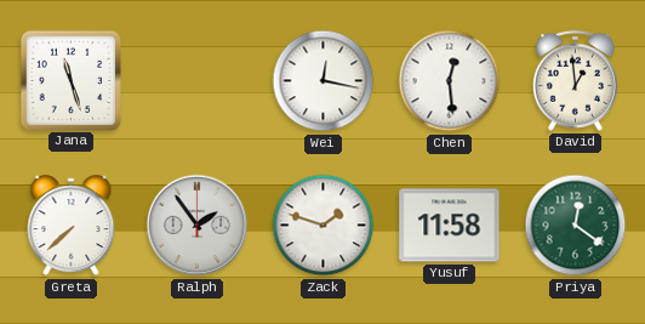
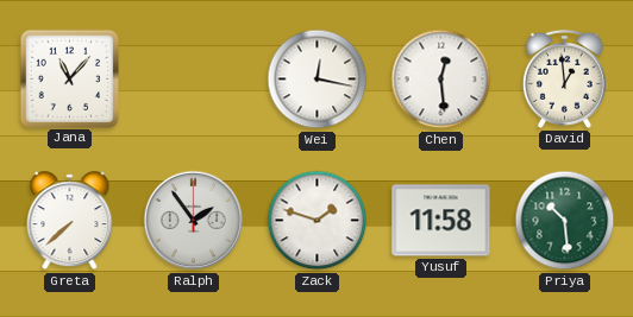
Jana: 11:27 -> 11:07
Priya: 12:21 -> 10:29
